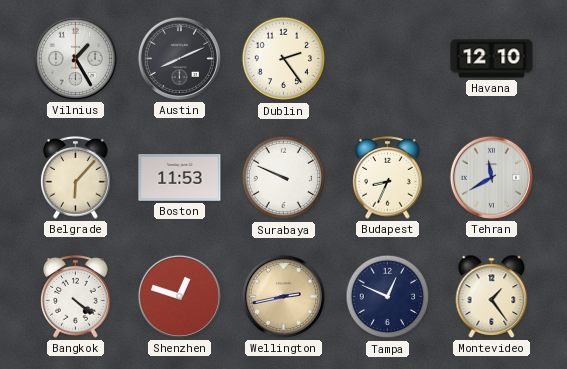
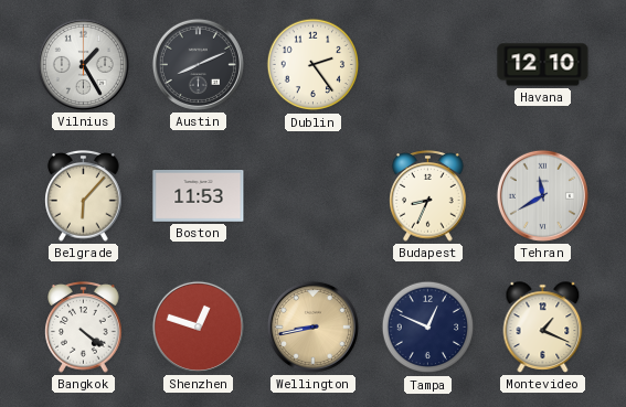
Surabaya: 9:49 -> none
Wellington: 2:43 -> 8:43
Montevideo: 1:24 -> 1:19
